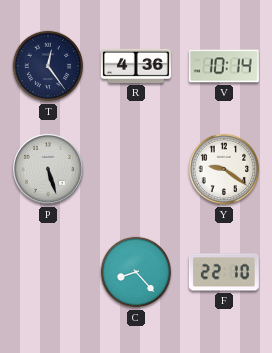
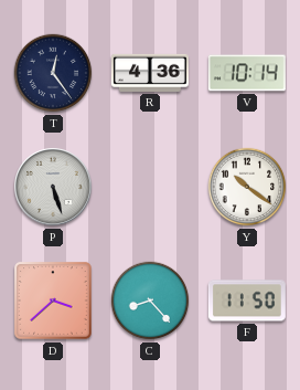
Y: 9:21 -> 10:21
D: none -> 3:38
F: 22:10 -> 11:50
